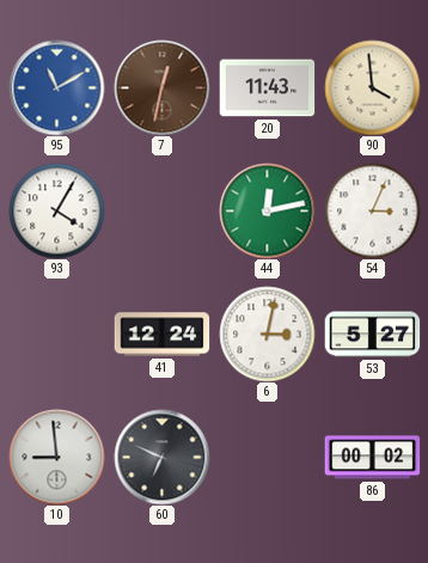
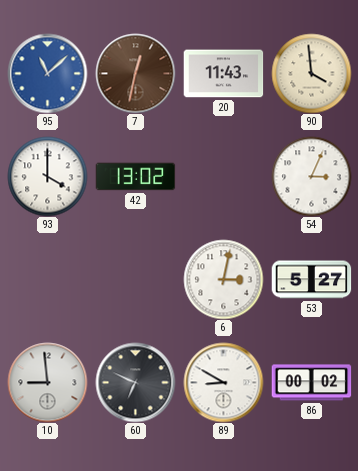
95: 11:10 -> 11:08
93: 4:05 -> 4:00
42: none -> 13:02
44: 12:13 -> none
41: 12:24 -> none
89: none -> 8:50
